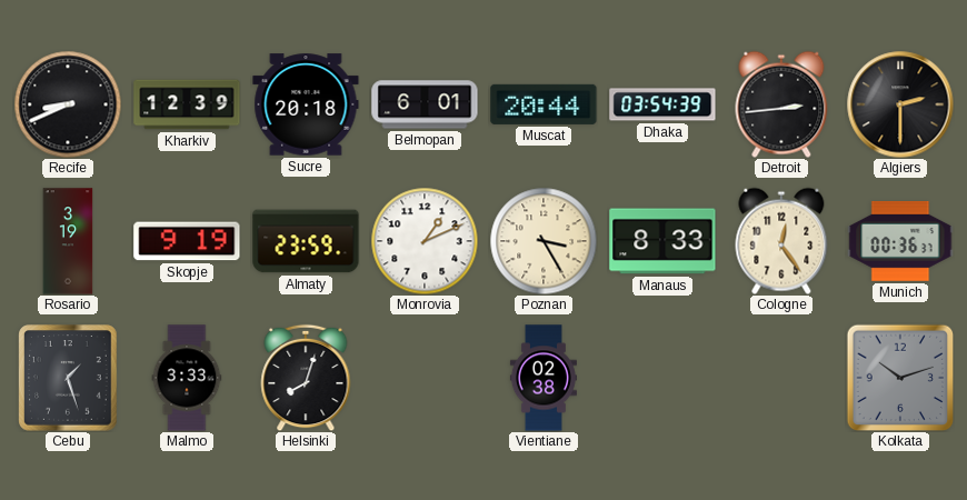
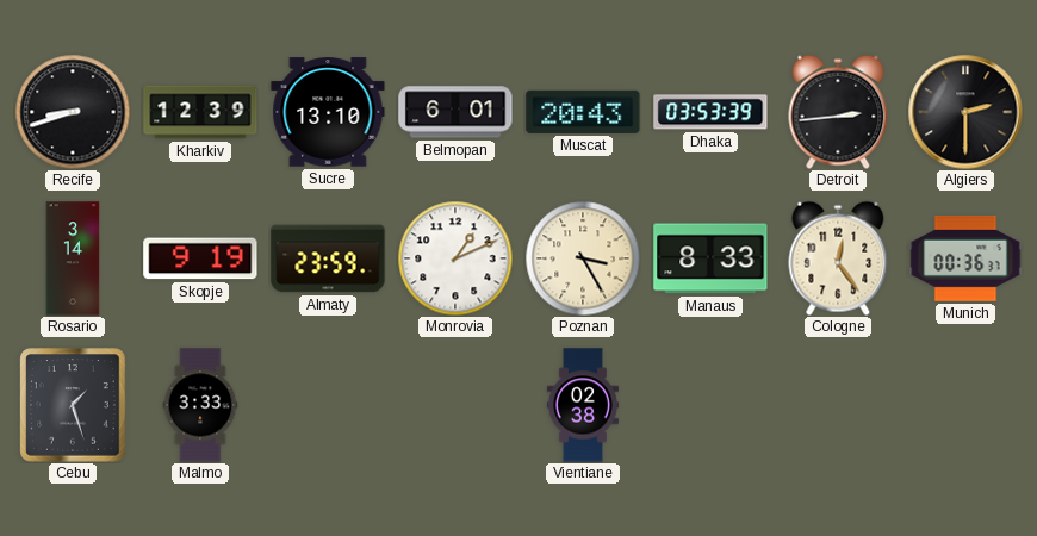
Recife: 8:41 -> 8:42
Sucre: 20:18 -> 13:10
Muscat: 20:44 -> 20:43
Dhaka: 03:54 -> 03:53
Rosario: 3:19 -> 3:14
Helsinki: 8:03 -> none
Kolkata: 10:12 -> none
